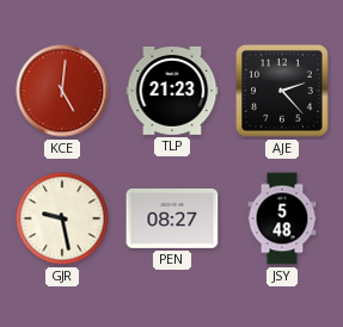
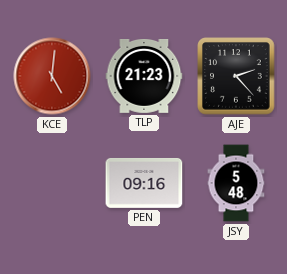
GJR: 9:28 -> none
PEN: 08:27 -> 09:16
